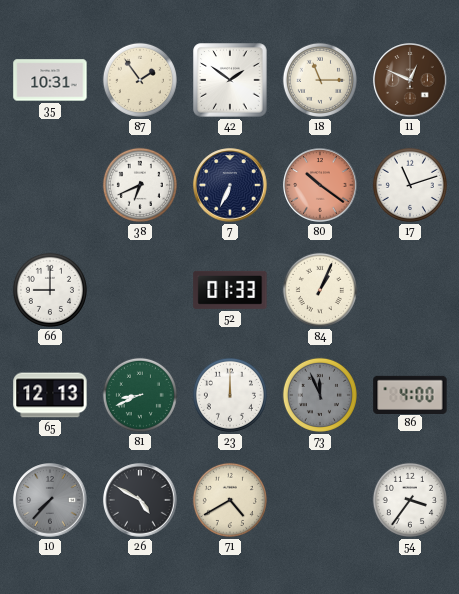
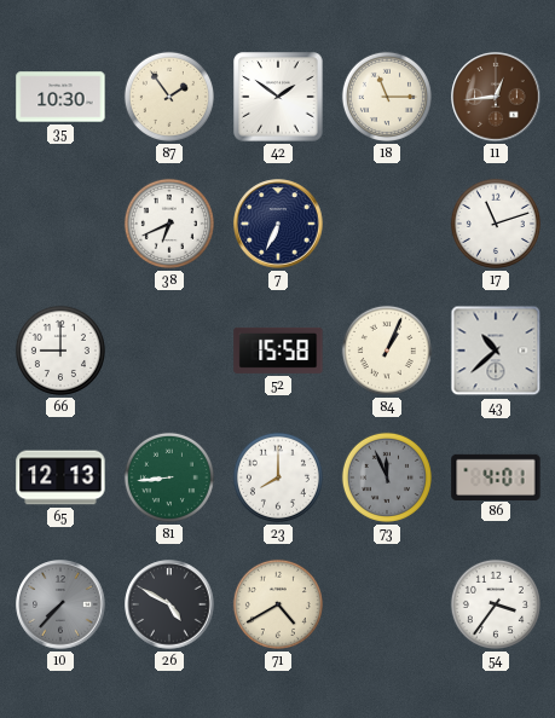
35: 10:31 -> 10:30
11: 12:49 -> 12:44
80: 10:21 -> none
52: 01:33 -> 15:58
43: none -> 10:38
81: 8:41 -> 8:44
23: 12:00 -> 8:00
86: 4:00 -> 4:01
